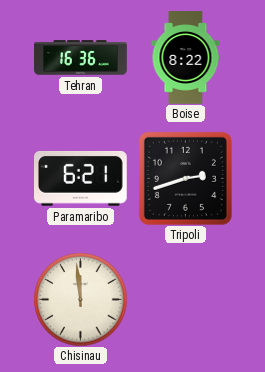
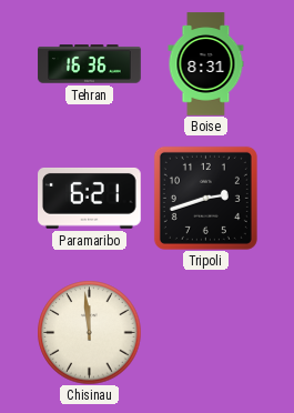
Boise: 8:22 -> 8:31
